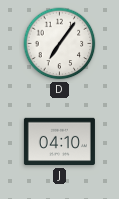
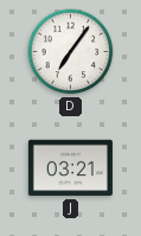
J: 04:10 -> 03:21
